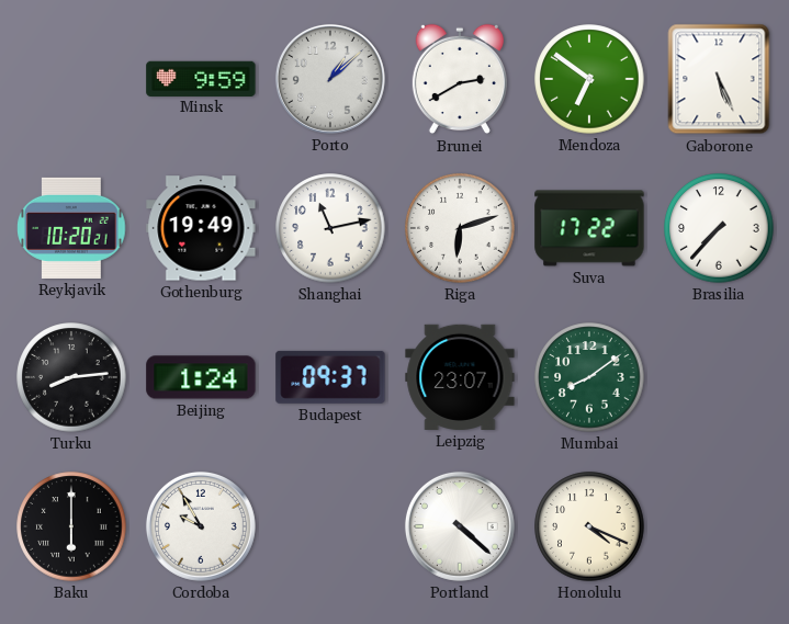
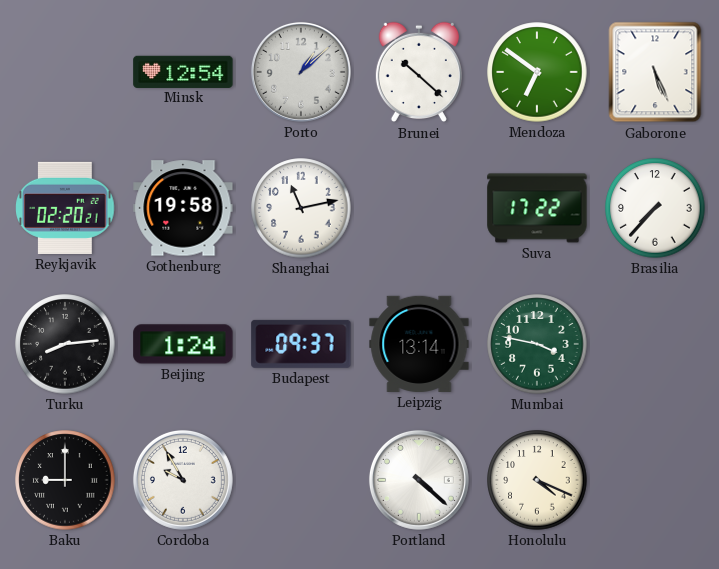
Minsk: 9:59 -> 12:54
Brunei: 2:40 -> 10:22
Reykjavik: 10:20 -> 02:20
Gothenburg: 19:49 -> 19:58
Riga: 6:12 -> none
Leipzig: 23:07 -> 13:14
Mumbai: 8:09 -> 3:47
Baku: 6:00 -> 9:00
